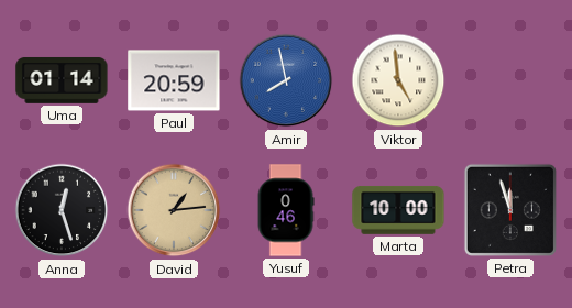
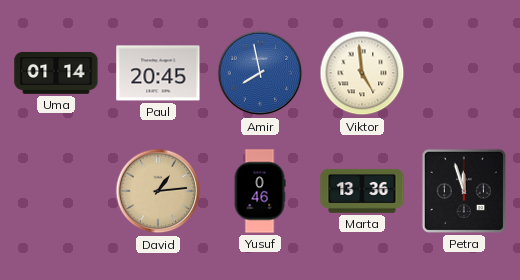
Paul: 20:59 -> 20:45
Anna: 12:27 -> none
Marta: 10:00 -> 13:36
